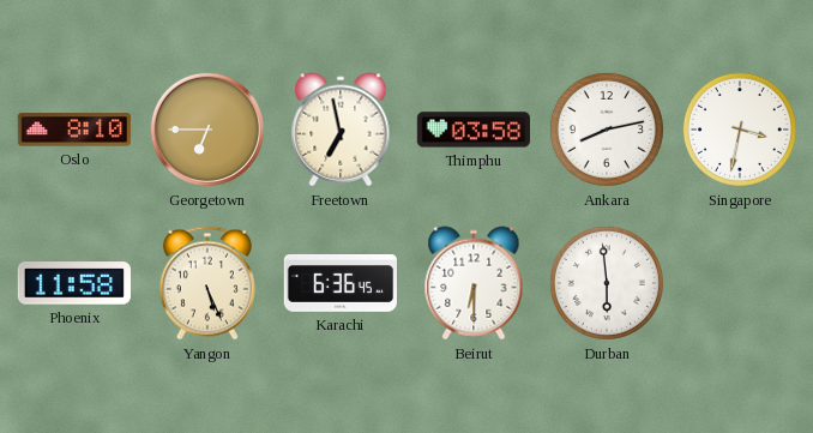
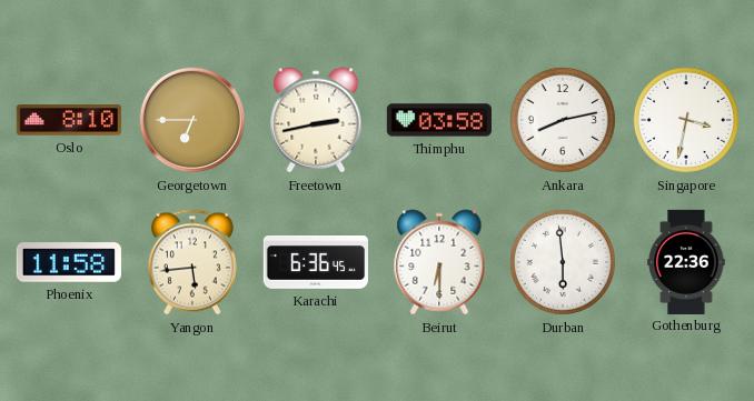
Freetown: 6:58 -> 2:43
Yangon: 5:26 -> 5:44
Gothenburg: none -> 22:36
